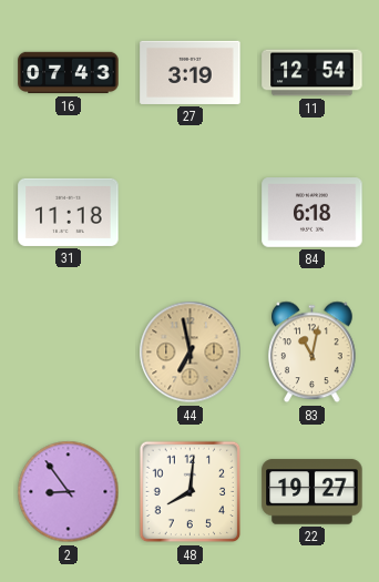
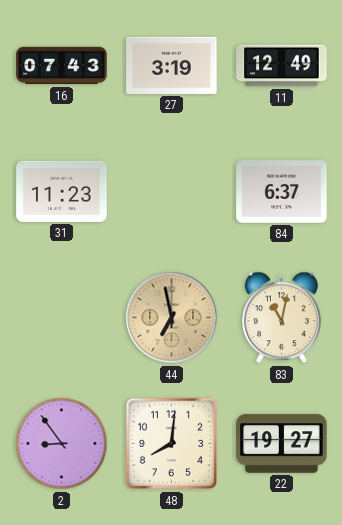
11: 12:54 -> 12:49
31: 11:18 -> 11:23
84: 6:18 -> 6:37
